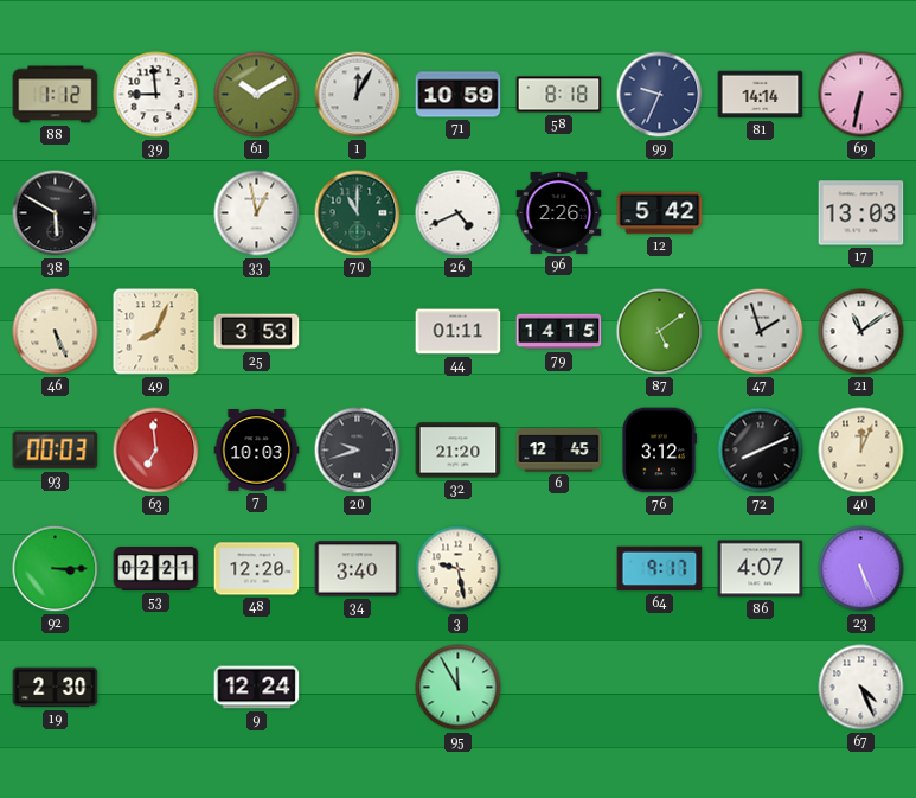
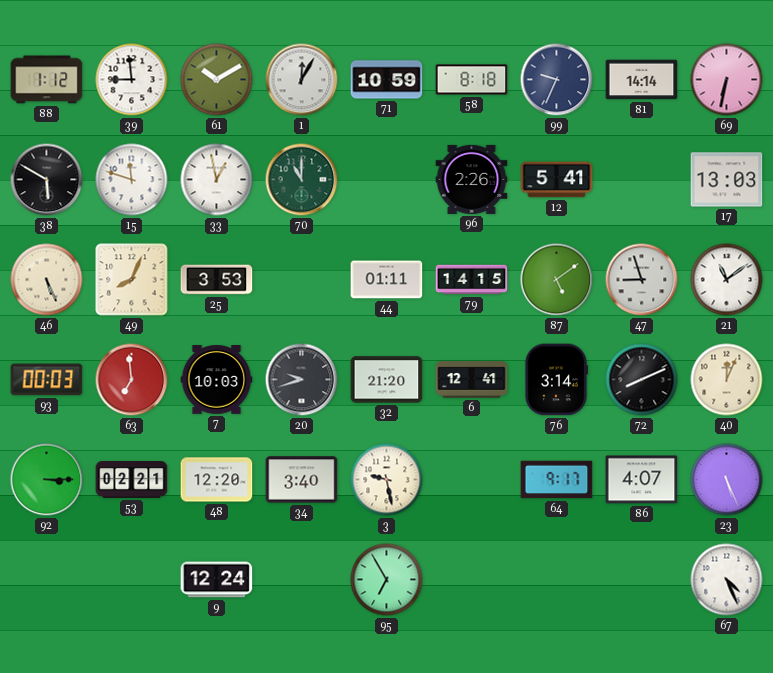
15: none -> 11:48
26: 4:41 -> none
12: 5:42 -> 5:41
47: 1:57 -> 8:57
6: 12:45 -> 12:41
76: 3:12 -> 3:14
19: 2:30 -> none
95: 11:55 -> 6:55
